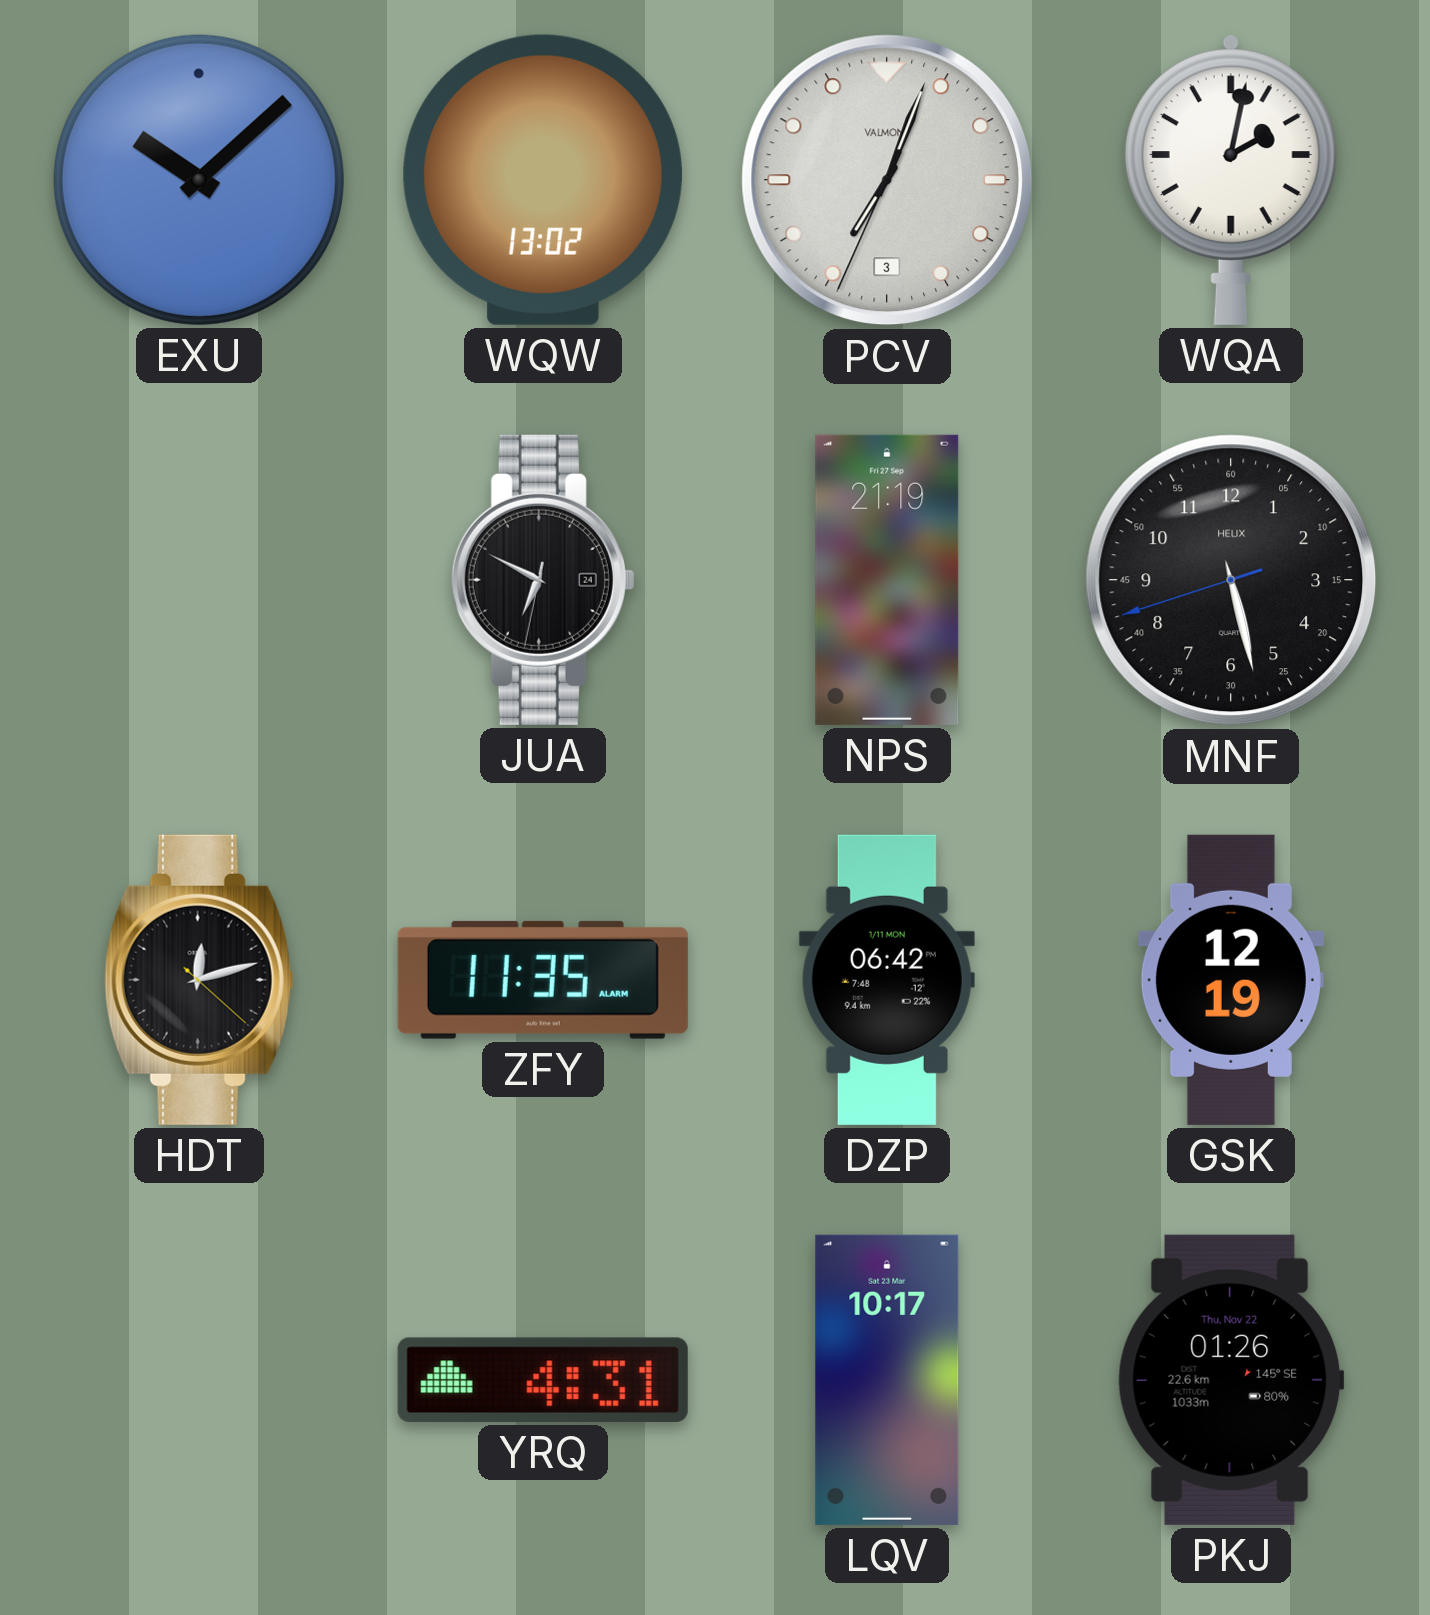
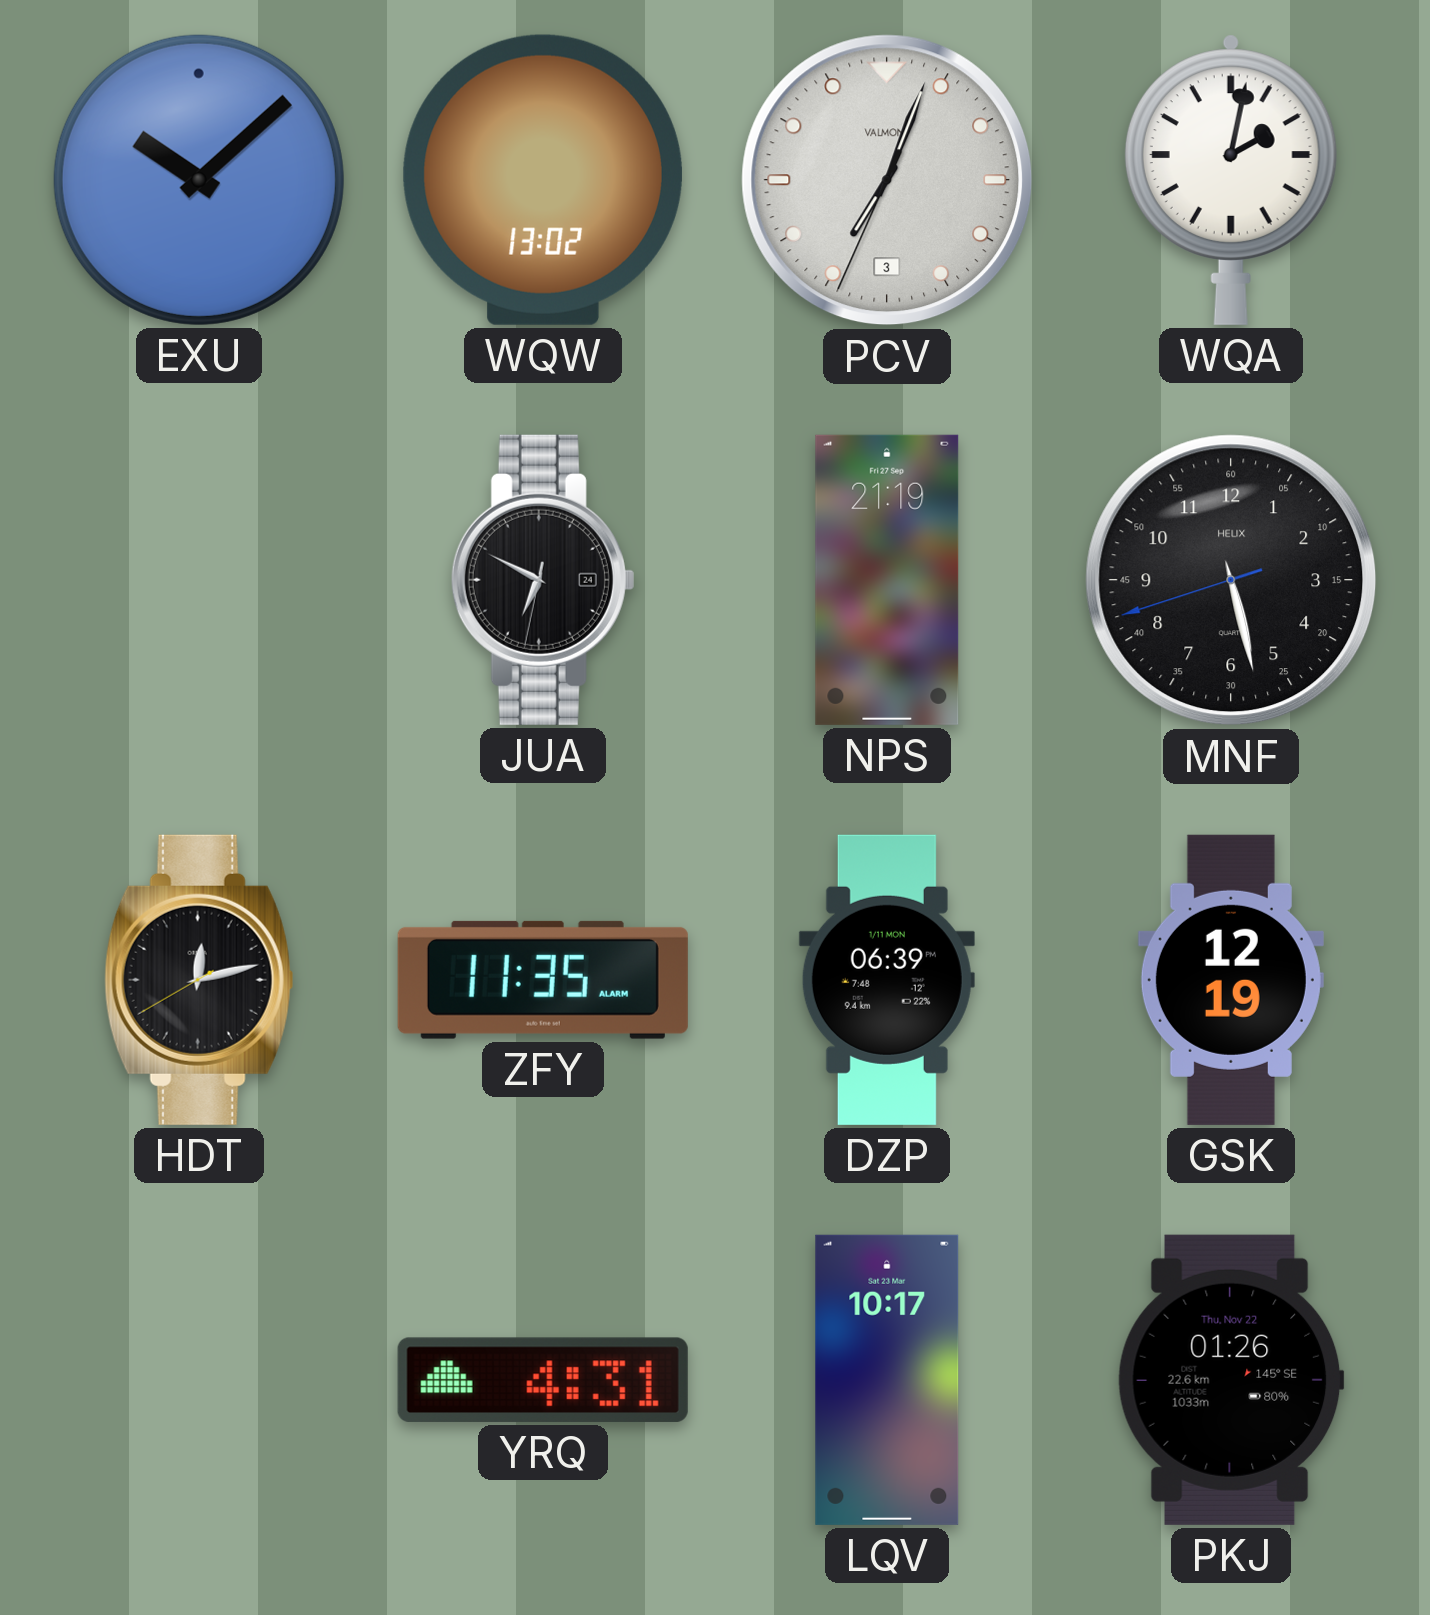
HDT: 12:12:22 -> 12:12:40
DZP: 06:42 -> 06:39
